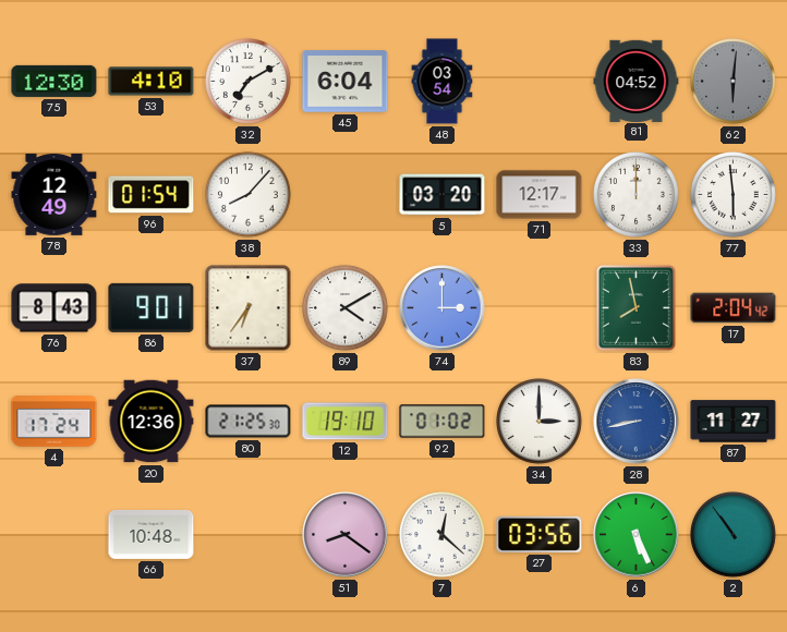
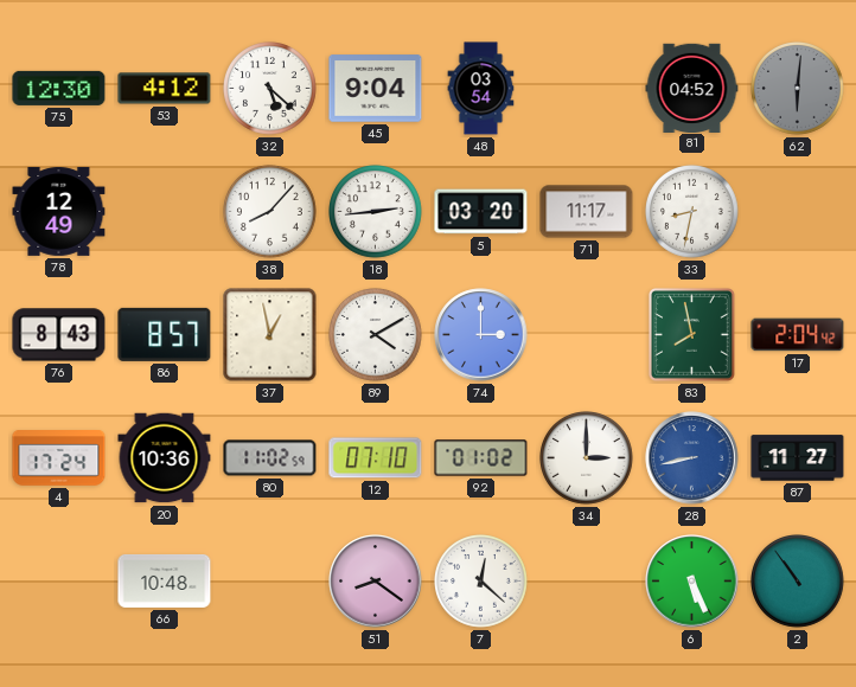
53: 4:10 -> 4:12
32: 7:10 -> 5:22
45: 6:04 -> 9:04
96: 01:54 -> none
18: none -> 2:44
71: 12:17 -> 11:17
33: 12:00 -> 8:32
77: 5:59 -> none
86: 9:01 -> 8:57
37: 6:36 -> 12:58
20: 12:36 -> 10:36
80: 21:25 -> 11:02
12: 19:10 -> 07:10
27: 03:56 -> none
